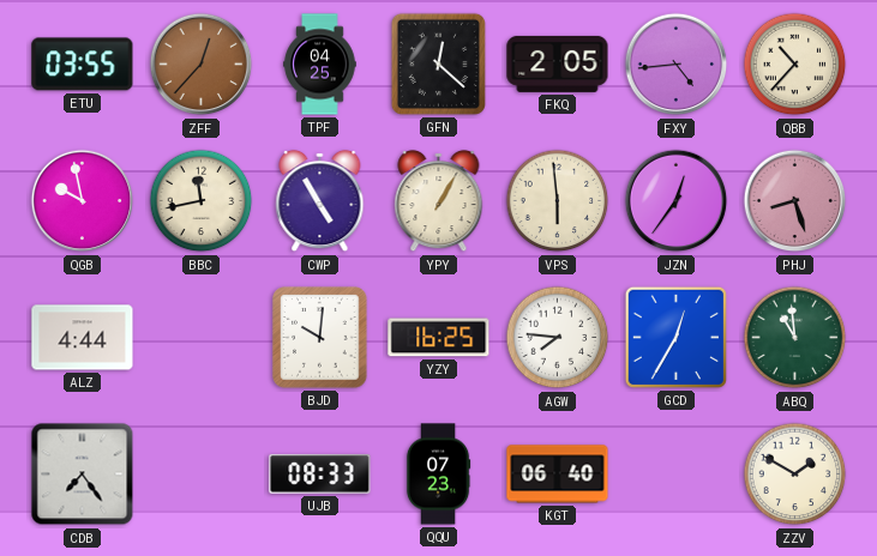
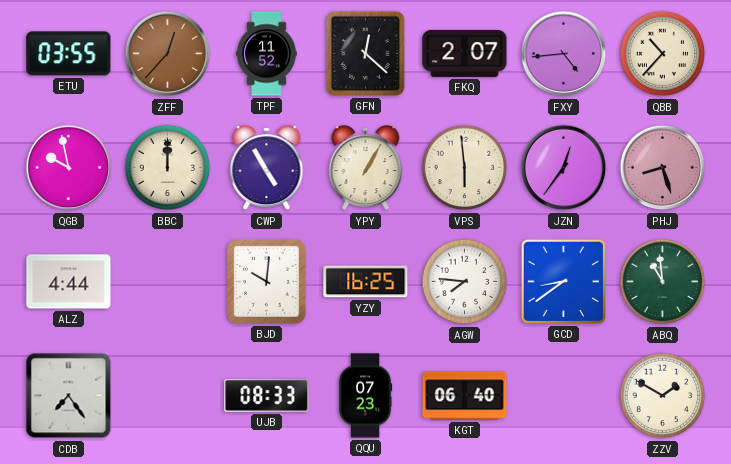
TPF: 04:25 -> 11:52
FKQ: 2:05 -> 2:07
BBC: 11:43 -> 12:00
GCD: 12:35 -> 8:39
